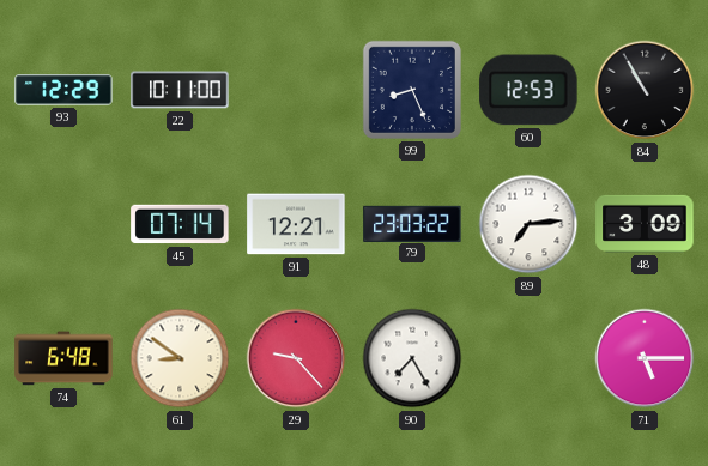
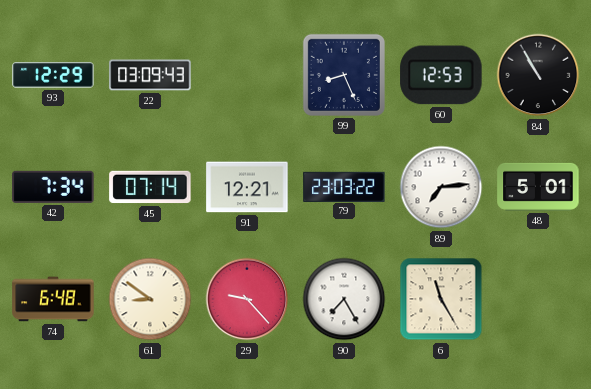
22: 10:11 -> 03:09
42: none -> 7:34
48: 3:09 -> 5:01
6: none -> 11:25
71: 5:15 -> none
